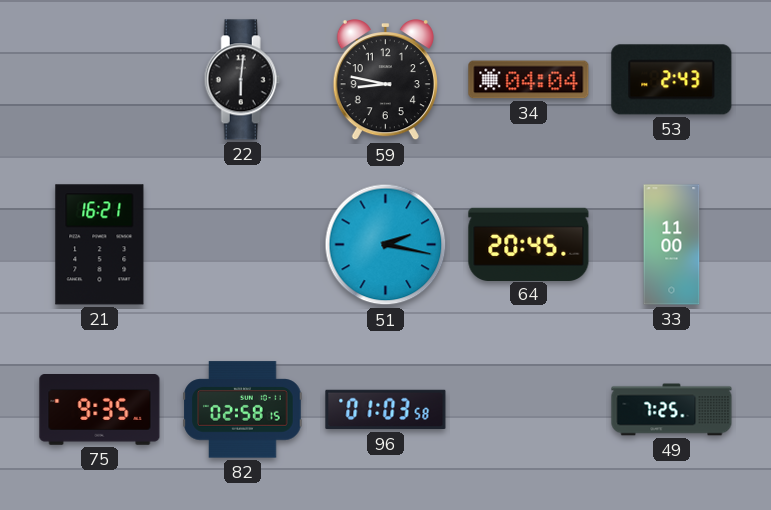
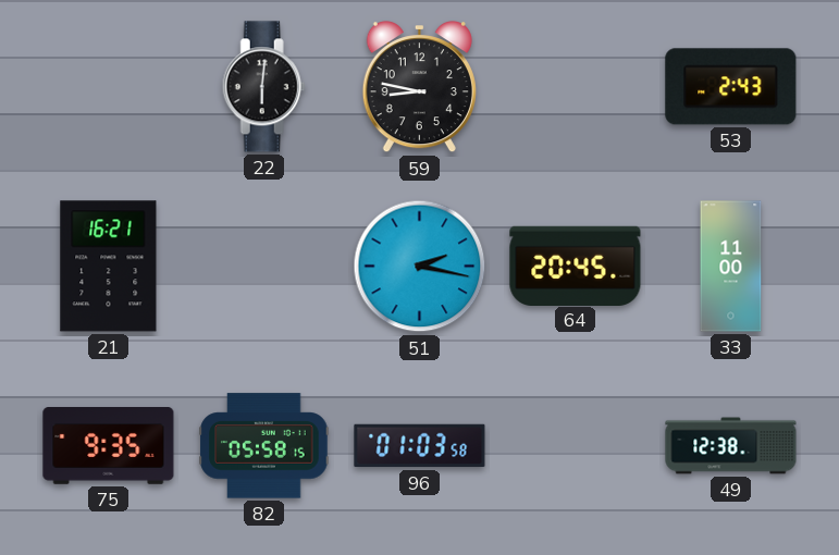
34: 04:04 -> none
82: 02:58 -> 05:58
49: 7:25 -> 12:38
